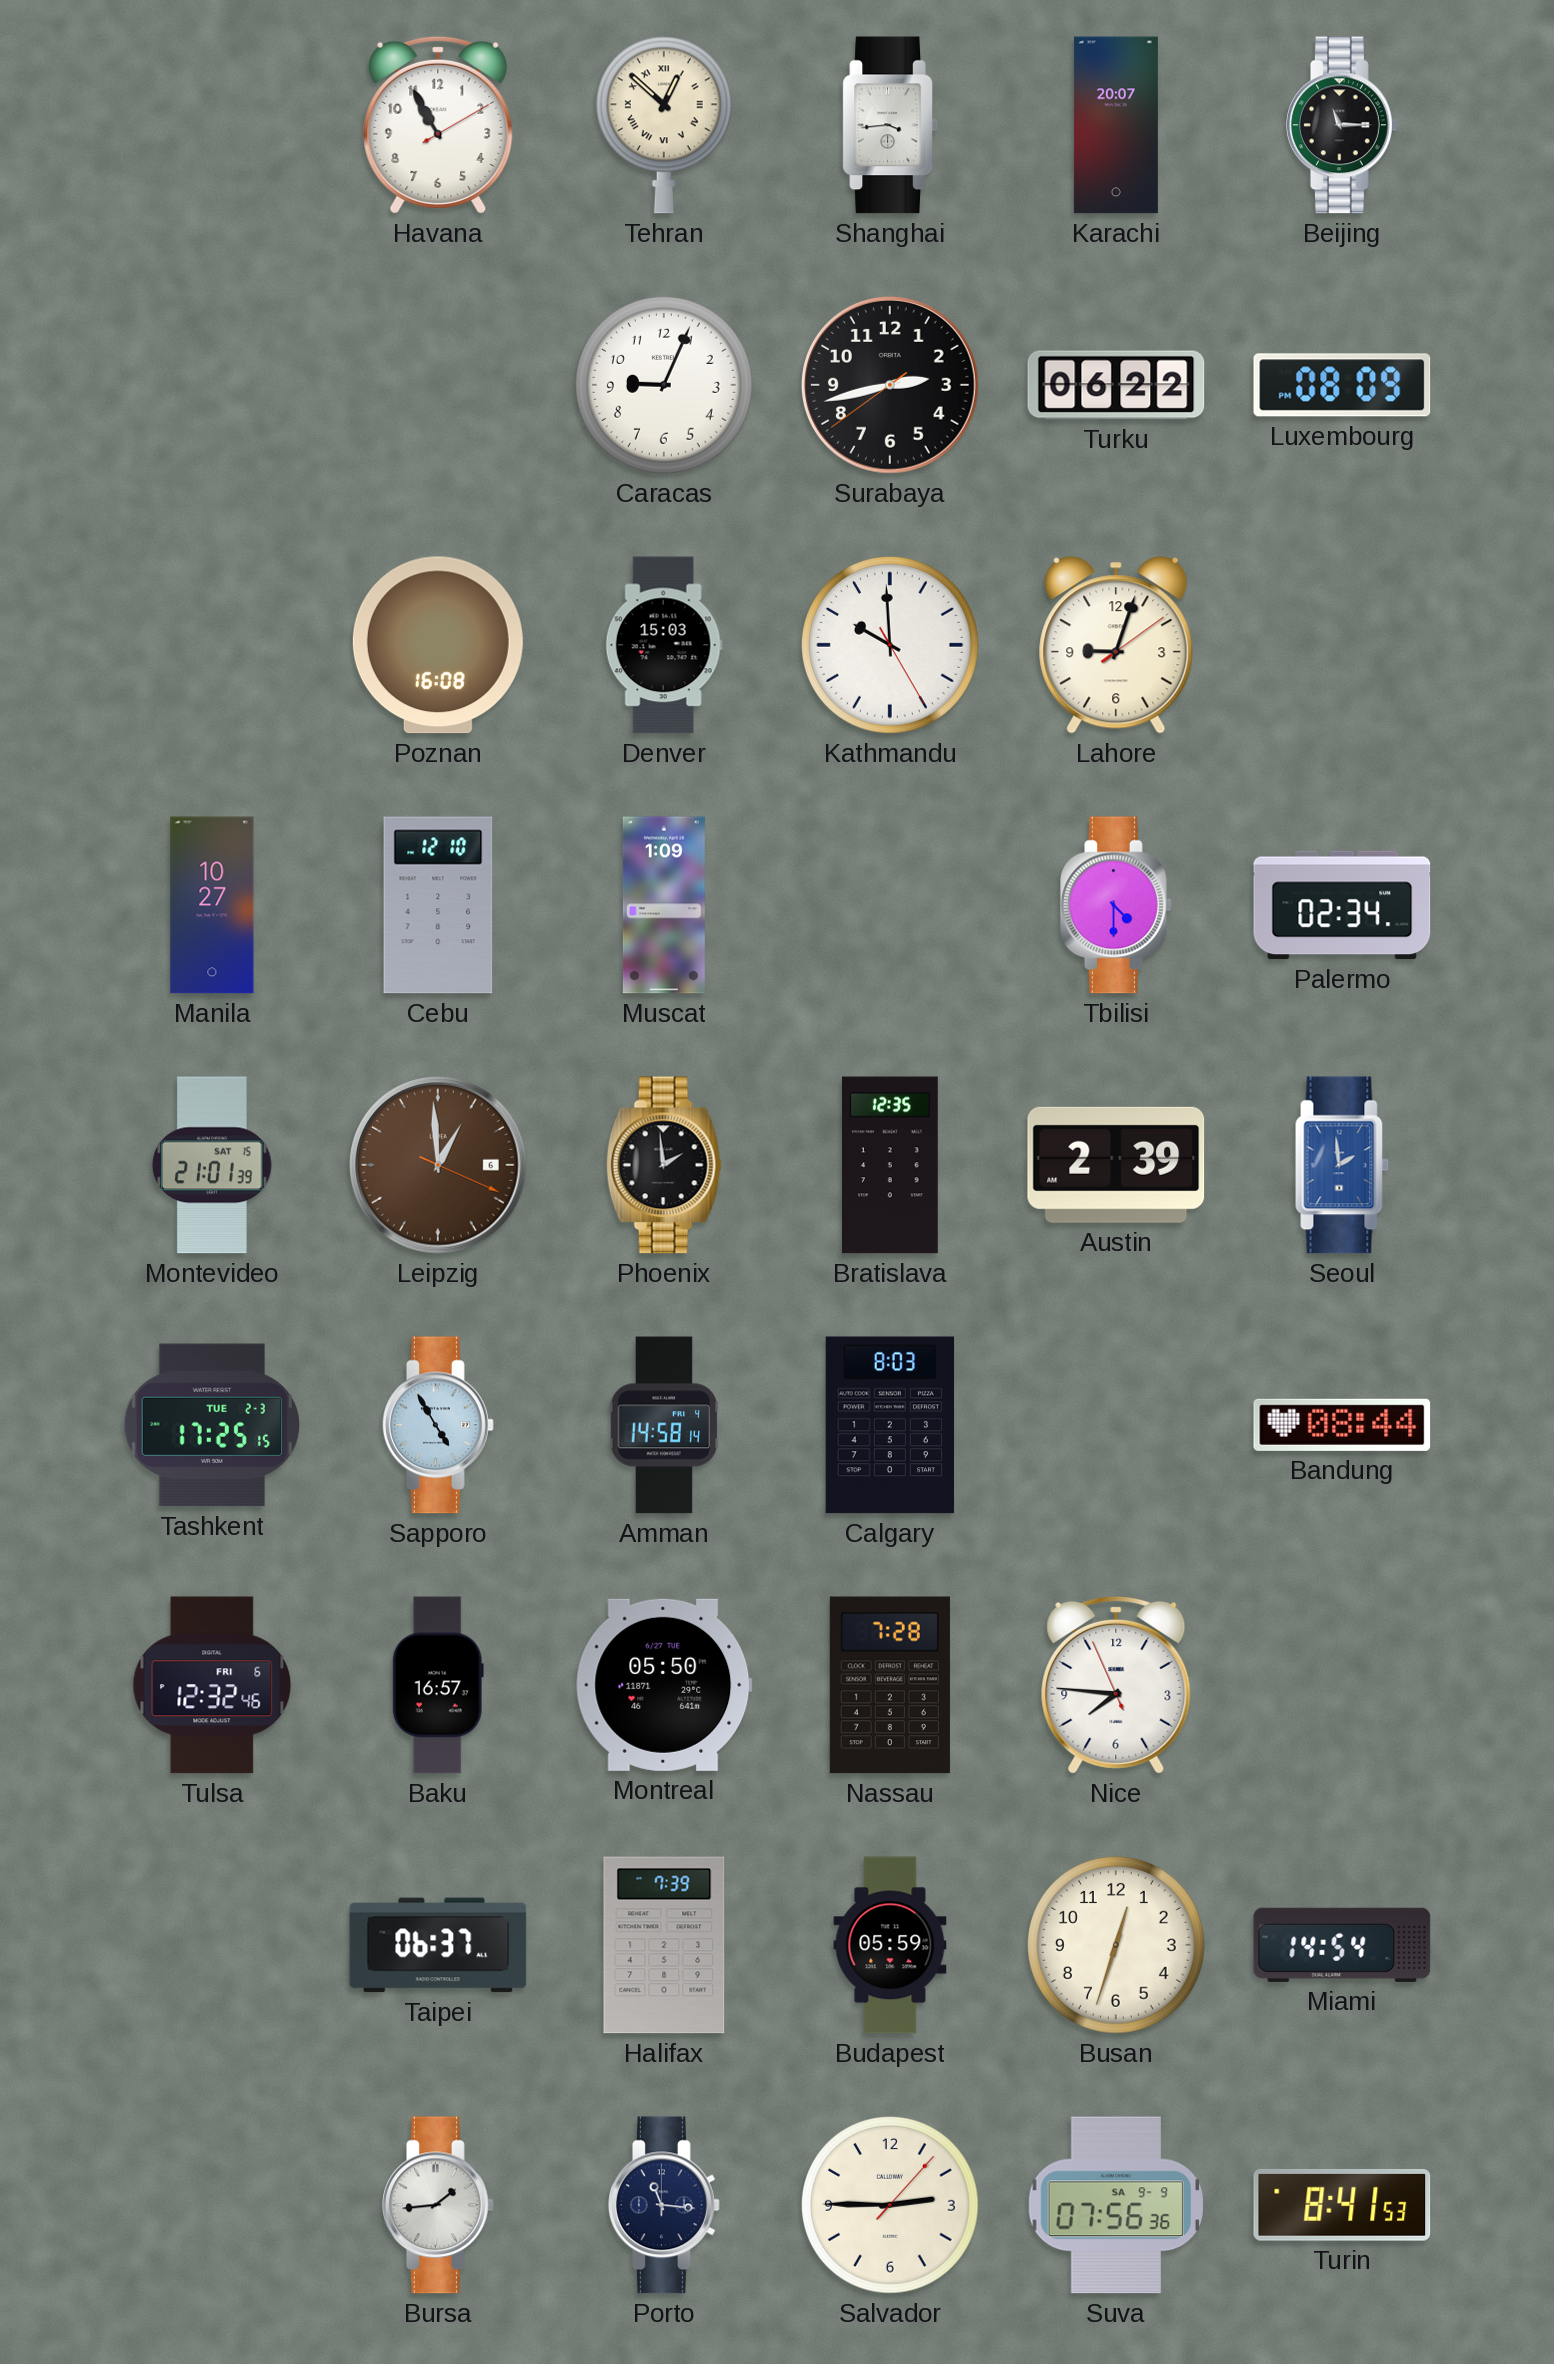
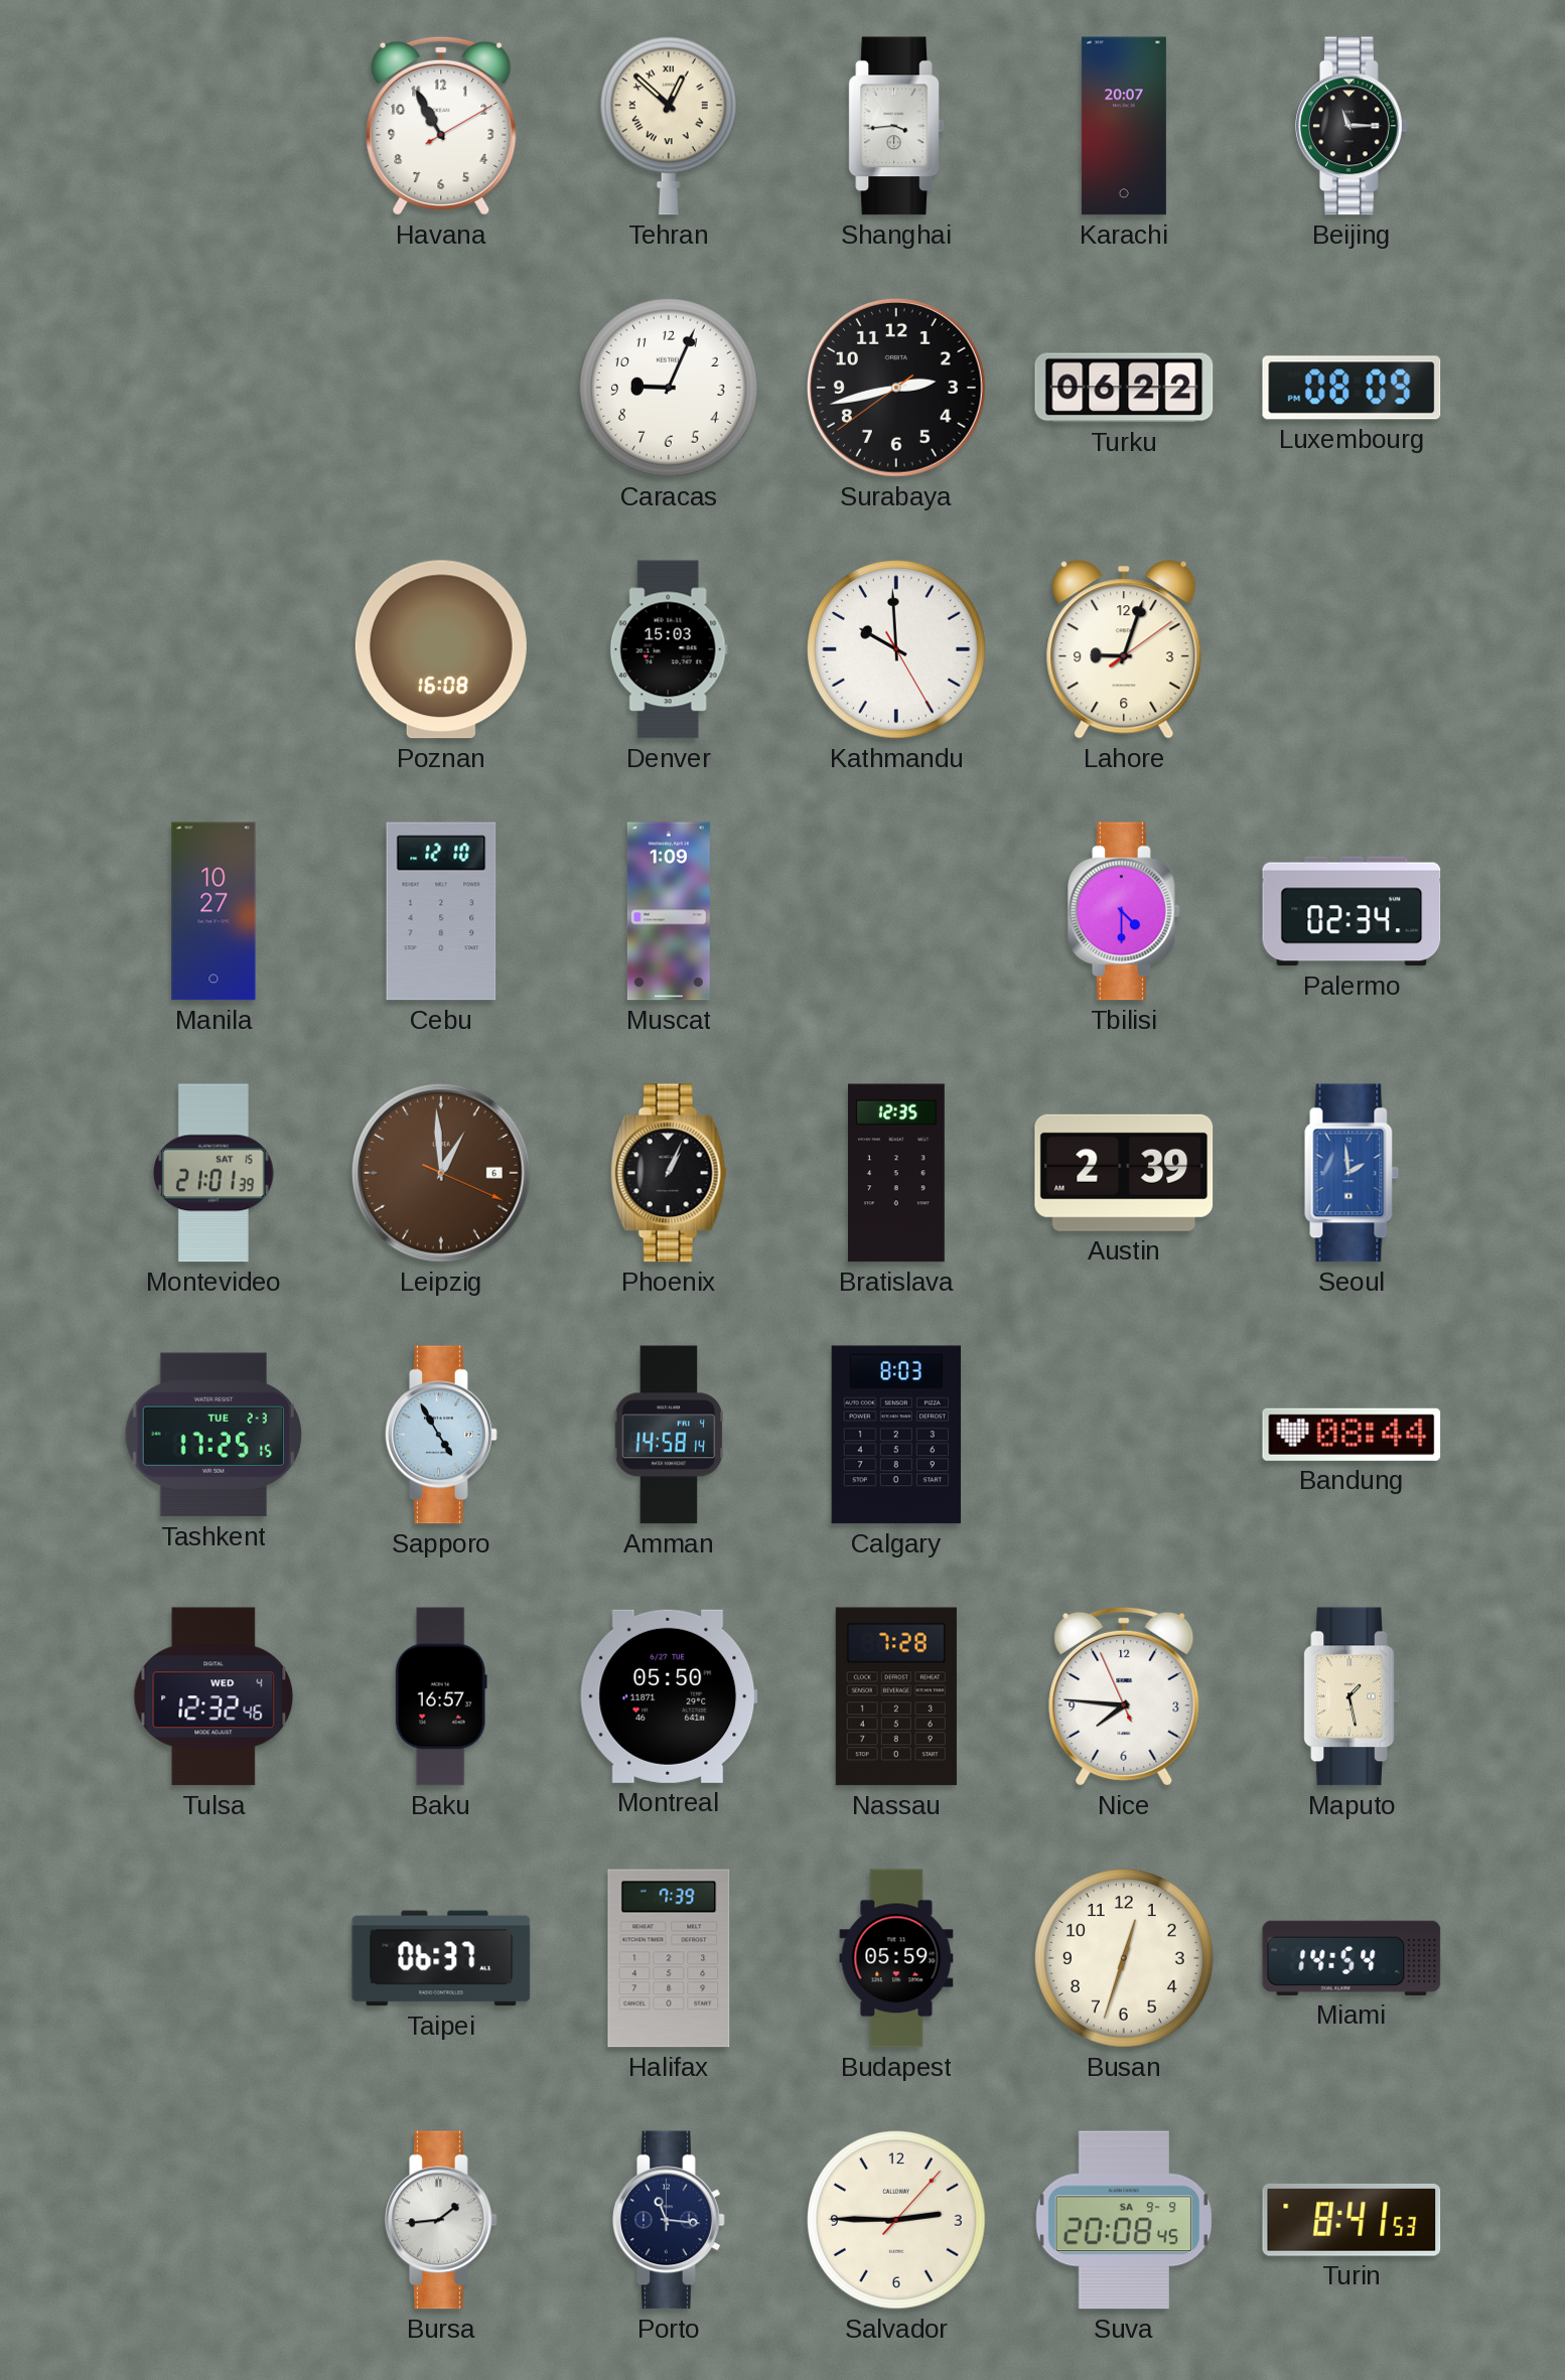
Phoenix: 1:59 -> 1:04
Tulsa date: FRI 6 -> WED 4
Maputo: none -> 1:28
Suva: 07:56 -> 20:08
